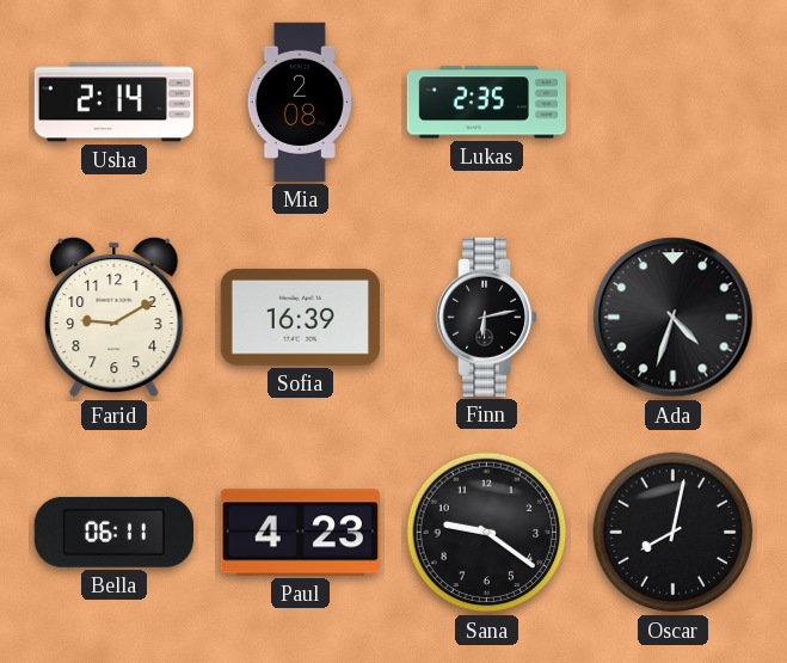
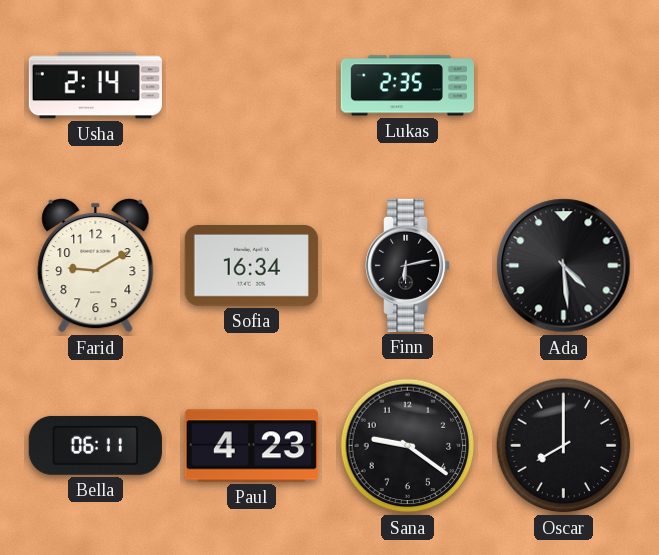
Mia: 2:08 -> none
Sofia: 16:39 -> 16:34
Ada: 4:33 -> 4:29
Oscar: 8:02 -> 8:00
